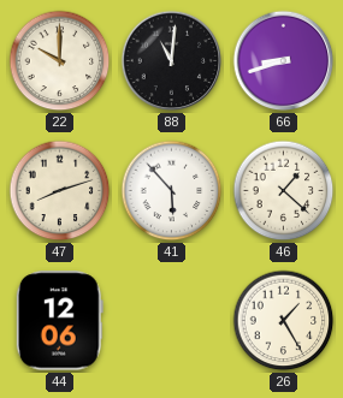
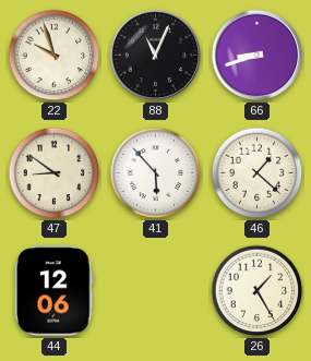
22: 10:00 -> 9:57
88: 11:01 -> 11:04
47: 8:12 -> 8:51
